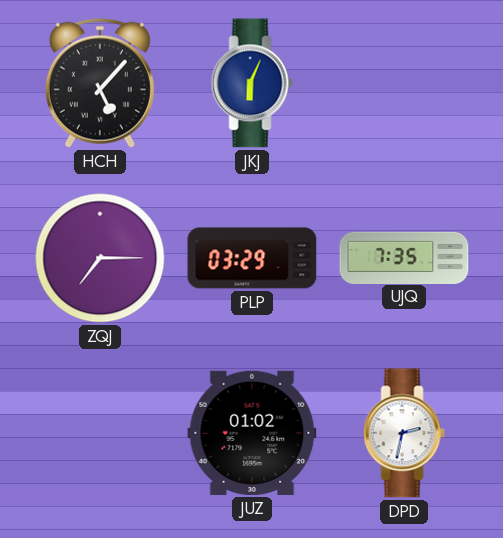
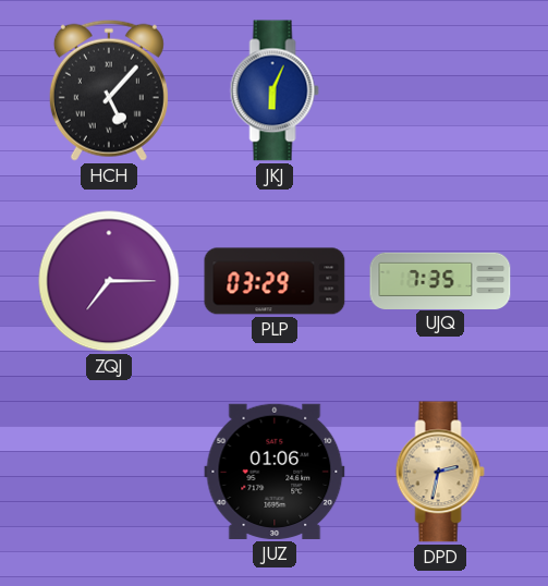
JUZ: 01:02 -> 01:06
DPD dial: white -> champagne
